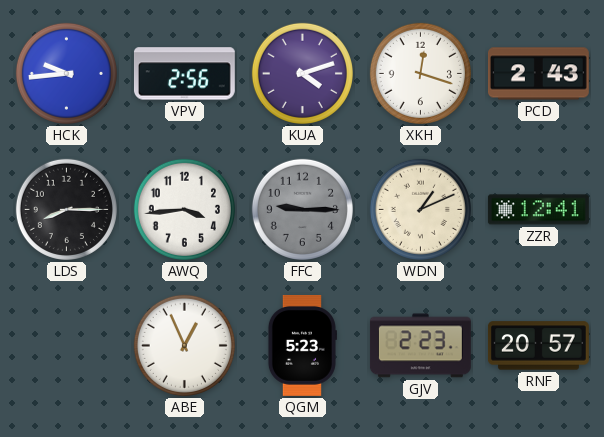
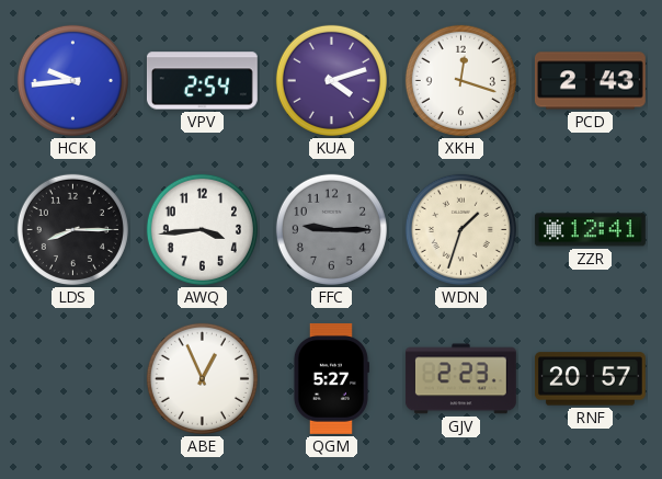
VPV: 2:56 -> 2:54
WDN: 1:11 -> 1:33
QGM: 5:23 -> 5:27
